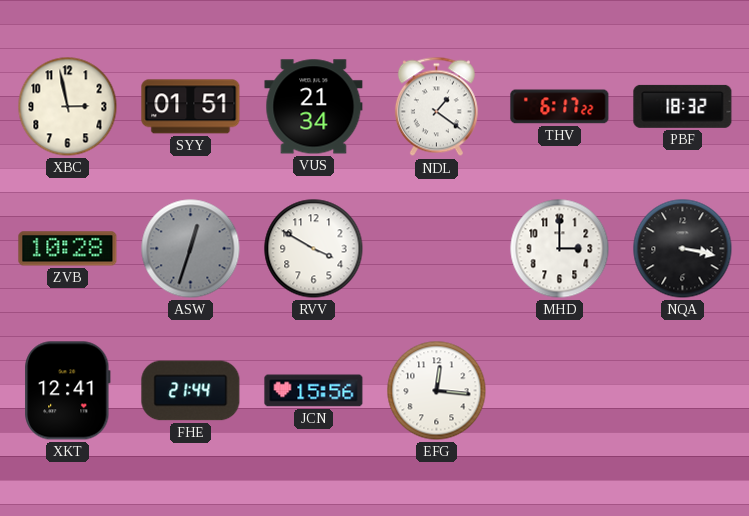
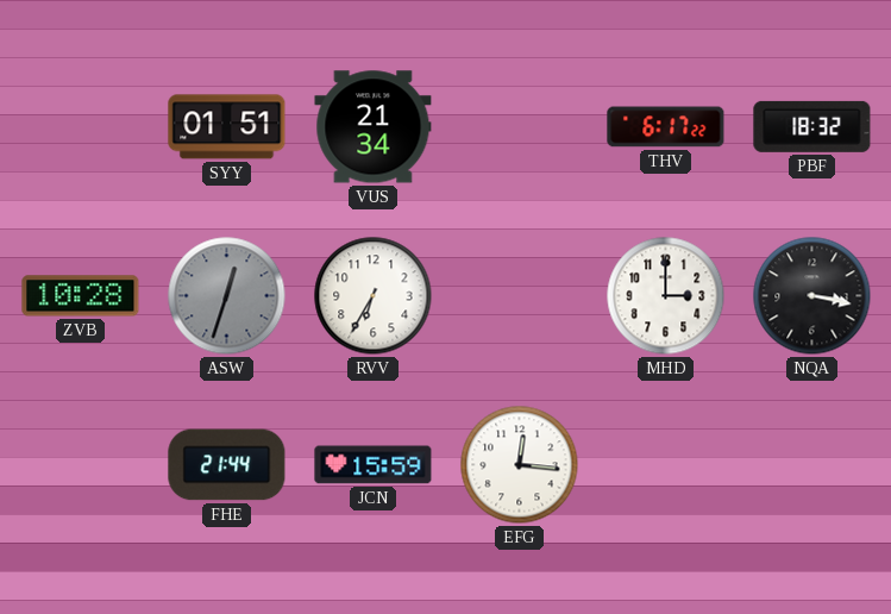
XBC: 2:58 -> none
NDL: 1:21 -> none
RVV: 3:50 -> 6:35
XKT: 12:41 -> none
JCN: 15:56 -> 15:59
